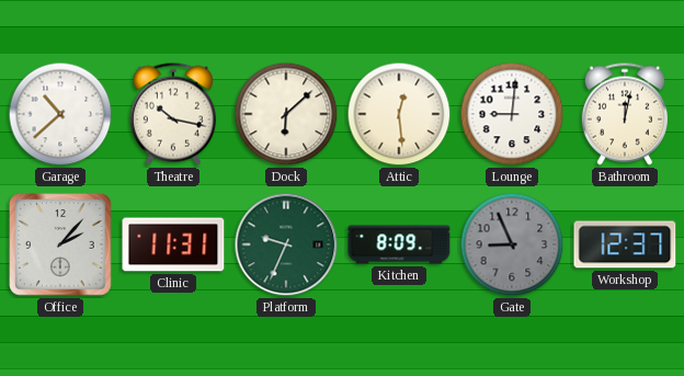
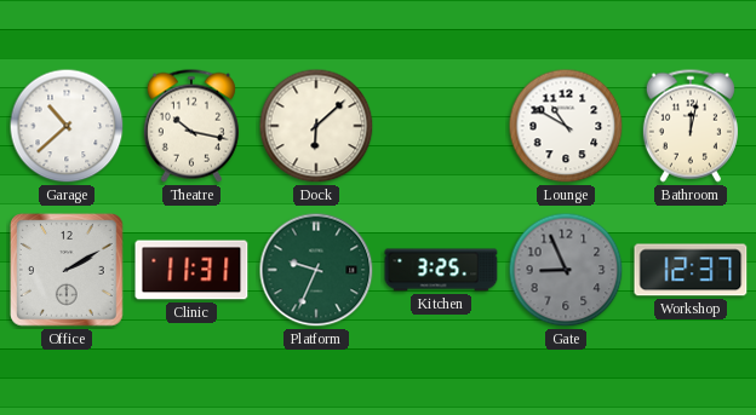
Attic: 12:29 -> none
Lounge: 9:01 -> 10:50
Office: 2:07 -> 2:10
Kitchen: 8:09 -> 3:25
